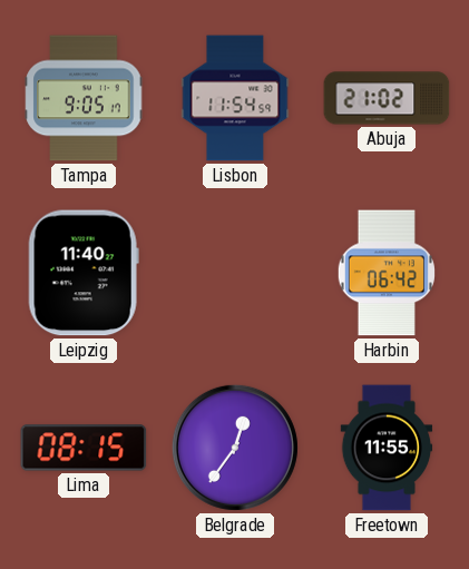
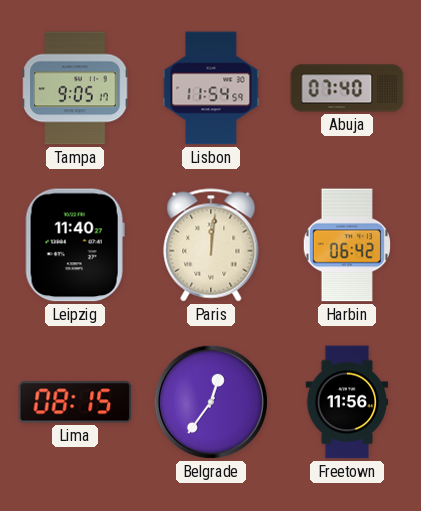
Abuja: 21:02 -> 07:40
Paris: none -> 12:01
Freetown: 11:55 -> 11:56
